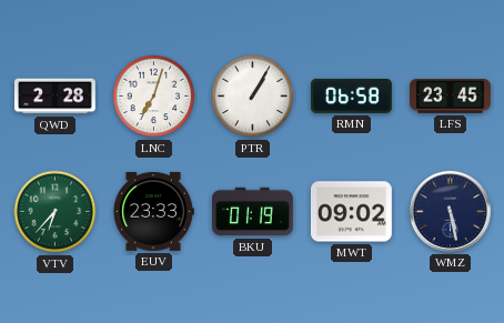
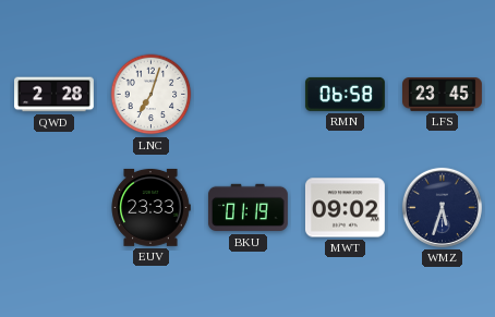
PTR: 1:05 -> none
VTV: 6:37 -> none
WMZ: 5:28 -> 5:33
